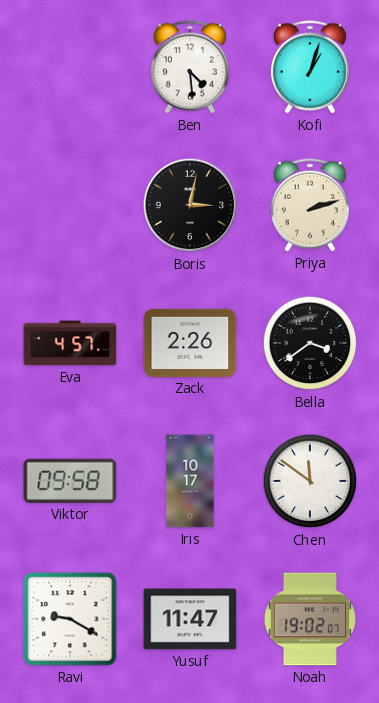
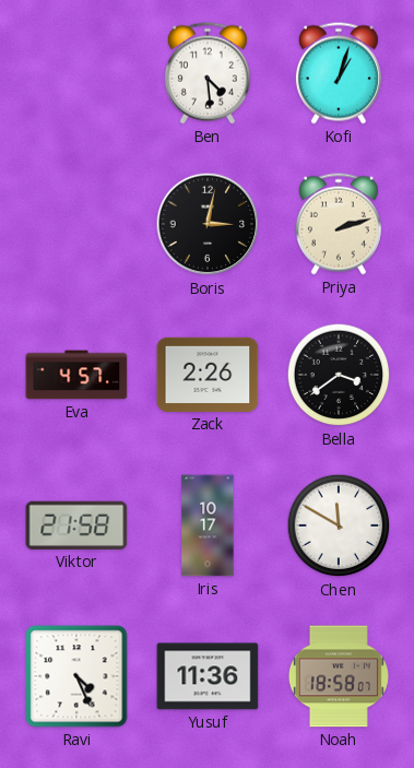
Viktor: 09:58 -> 21:58
Chen: 11:51 -> 11:50
Ravi: 9:20 -> 4:26
Yusuf: 11:47 -> 11:36
Noah: 19:02 -> 18:58
